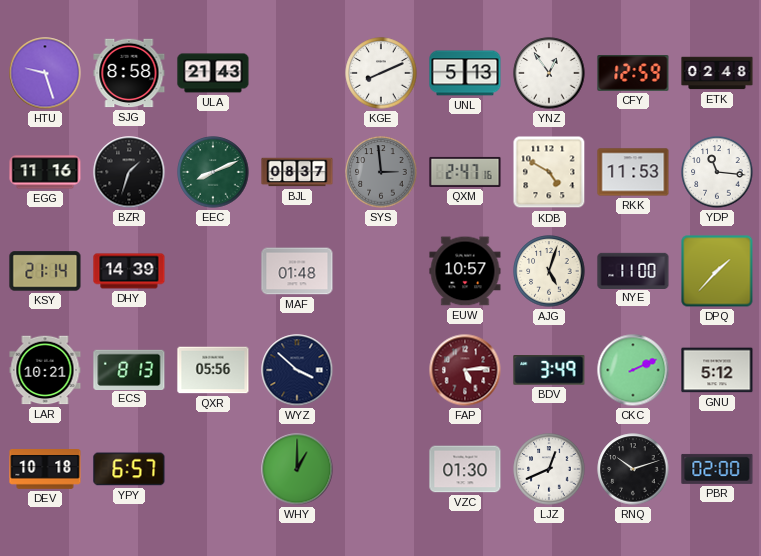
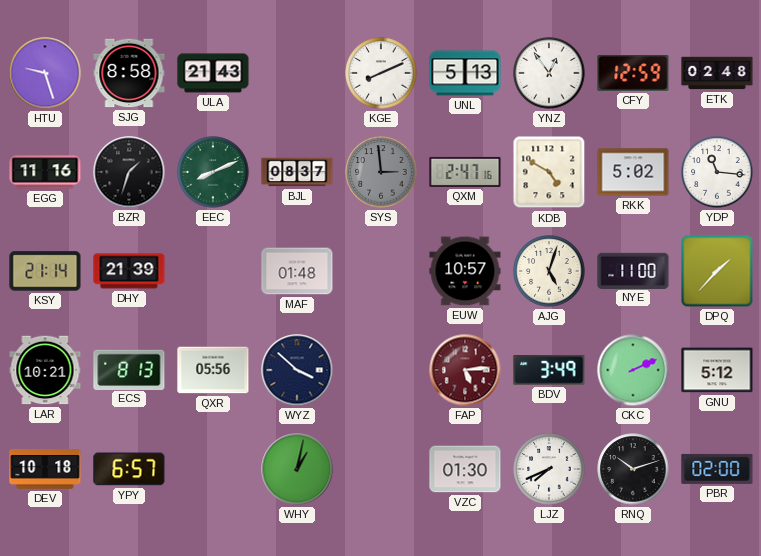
RKK: 11:53 -> 5:02
DHY: 14:39 -> 21:39
WHY: 1:00 -> 1:02
LJZ: 12:41 -> 7:41
